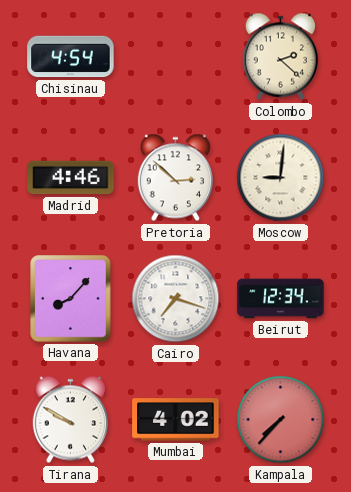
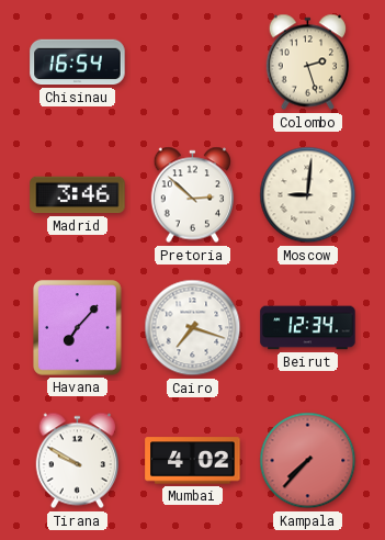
Chisinau: 4:54 -> 16:54
Colombo: 2:22 -> 2:27
Madrid: 4:46 -> 3:46
Havana: 8:07 -> 7:07
